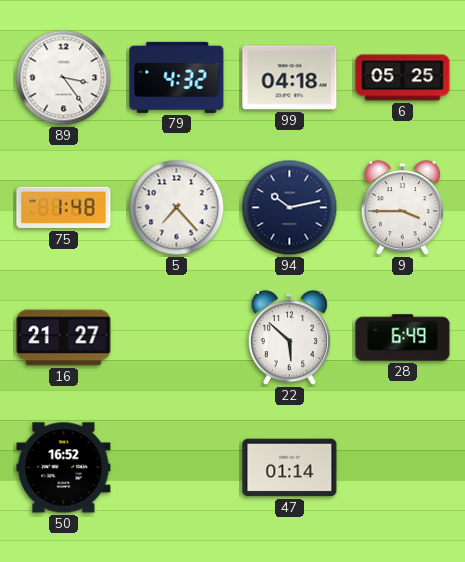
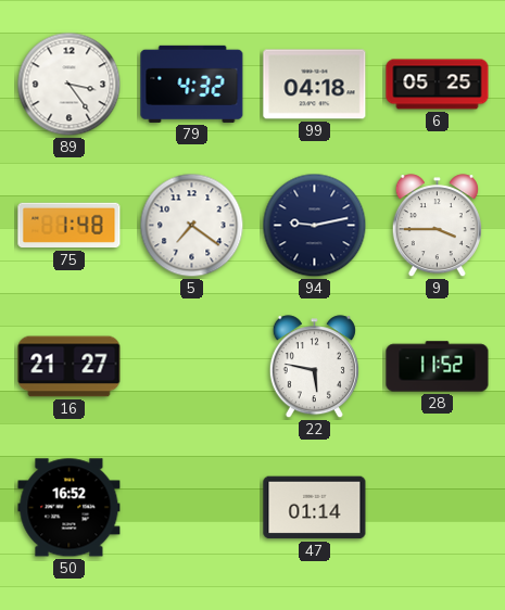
5: 7:23 -> 7:21
94: 10:13 -> 9:13
22: 5:52 -> 5:47
28: 6:49 -> 11:52
